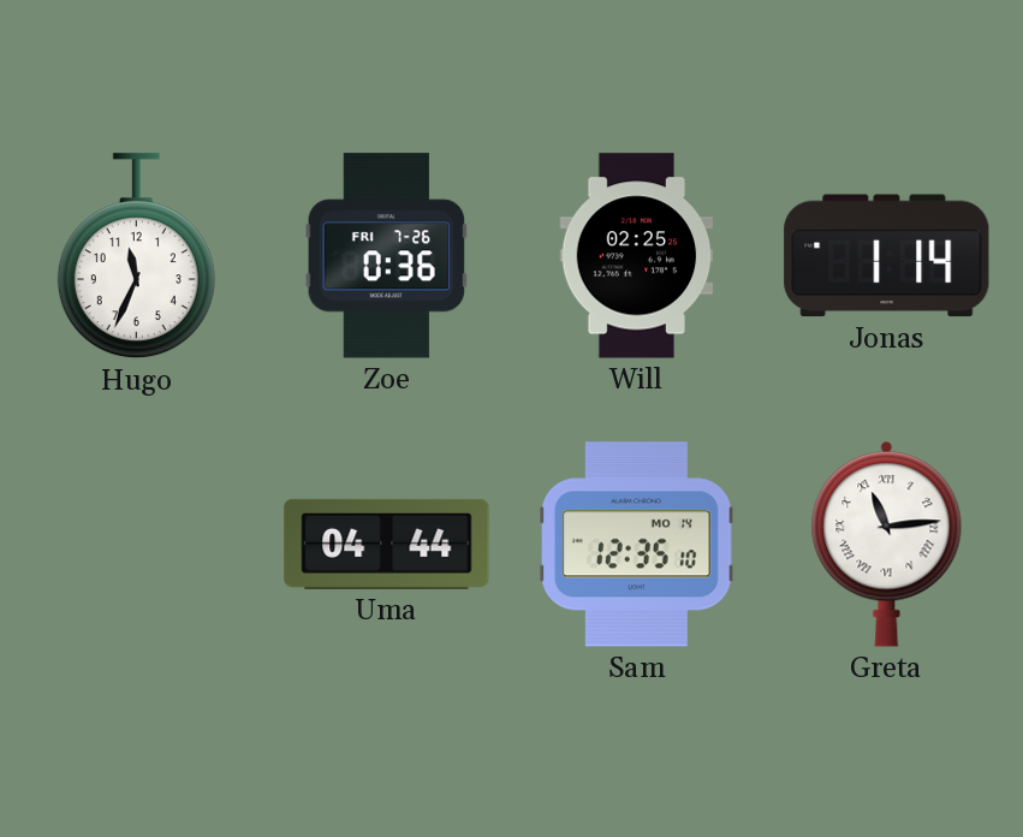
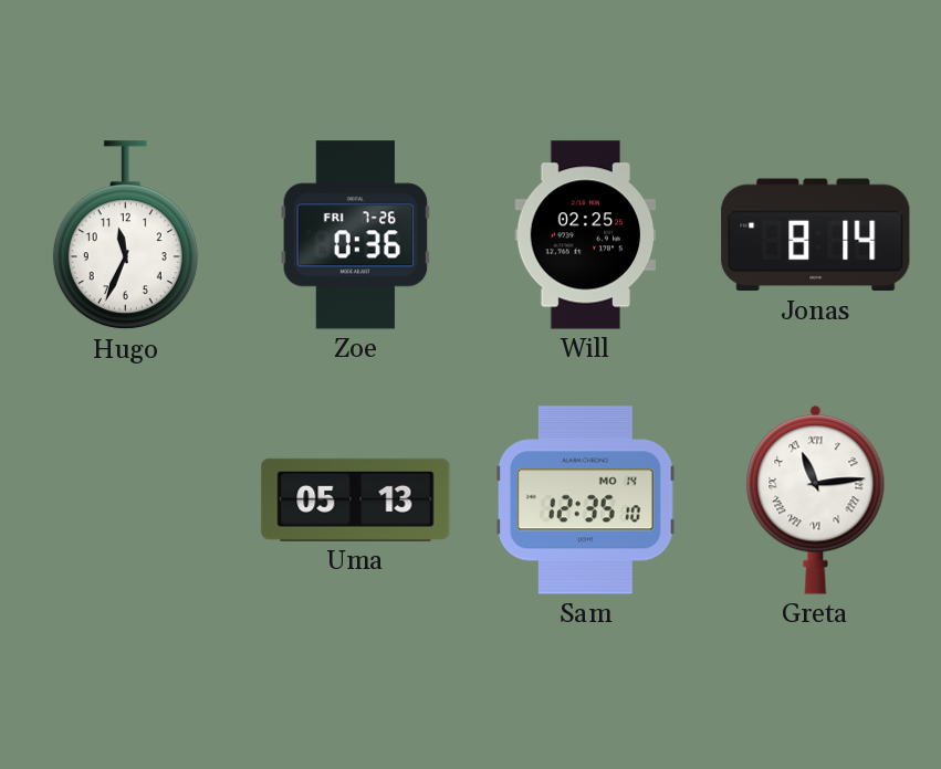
Jonas: 1:14 -> 8:14
Uma: 04:44 -> 05:13
